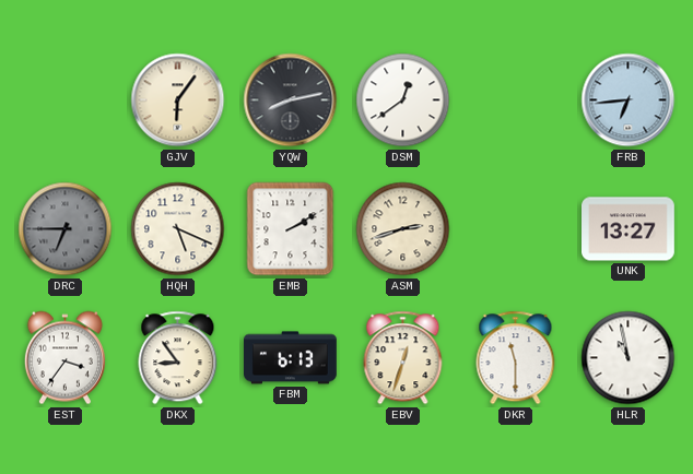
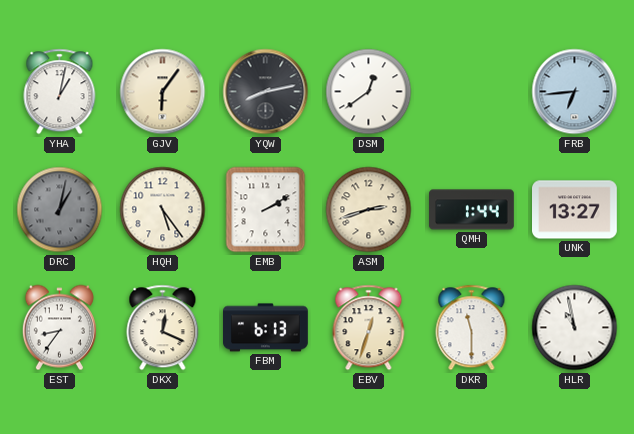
YHA: none -> 1:02
DRC: 6:45 -> 1:02
HQH: 5:19 -> 5:24
QMH: none -> 1:44
EST: 3:36 -> 8:36
DKX: 8:54 -> 12:19
